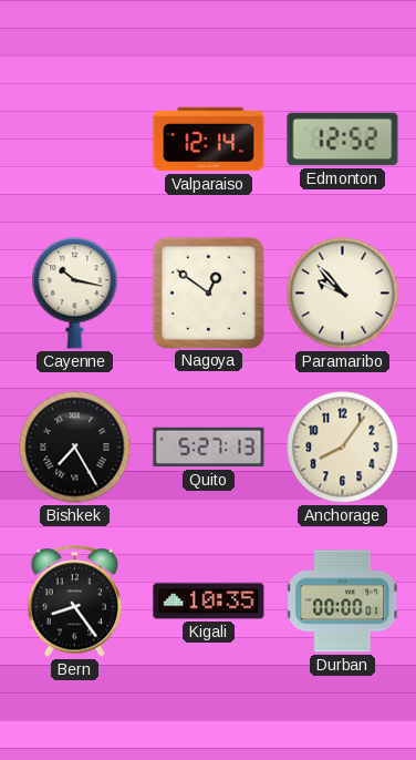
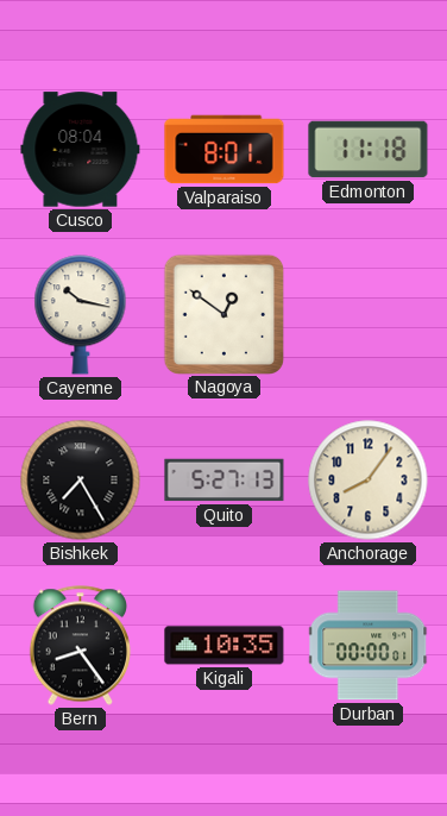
Cusco: none -> 08:04
Valparaiso: 12:14 -> 8:01
Edmonton: 12:52 -> 11:18
Paramaribo: 9:53 -> none
